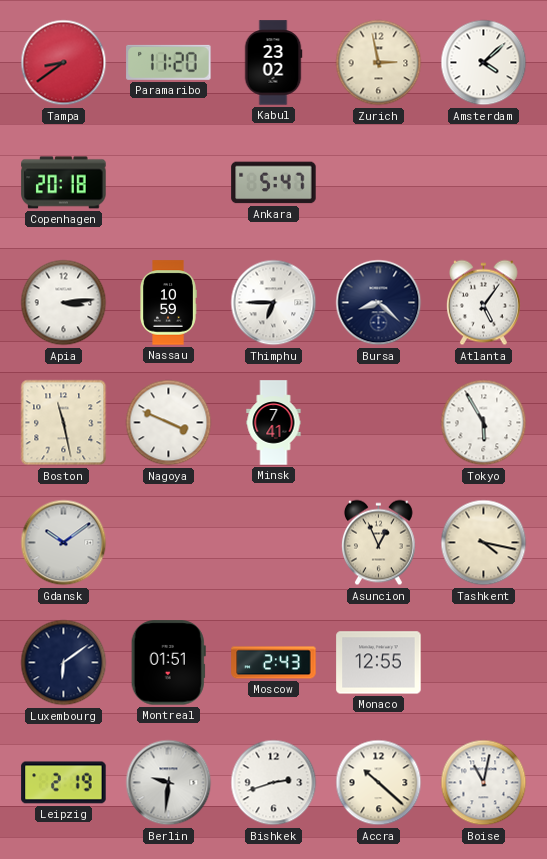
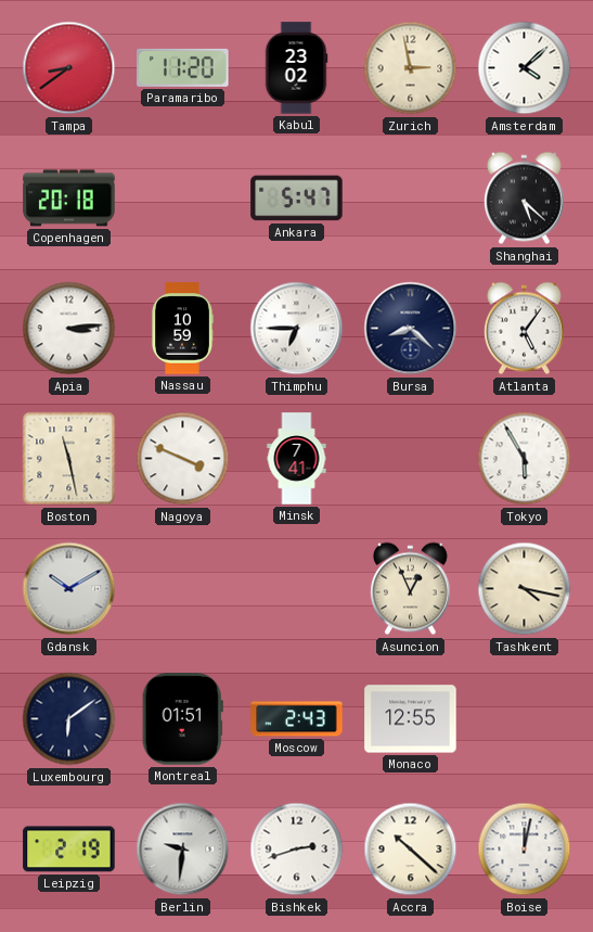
Shanghai: none -> 5:22
Gdansk: 10:09 -> 10:10
Boise: 11:02 -> 12:02
